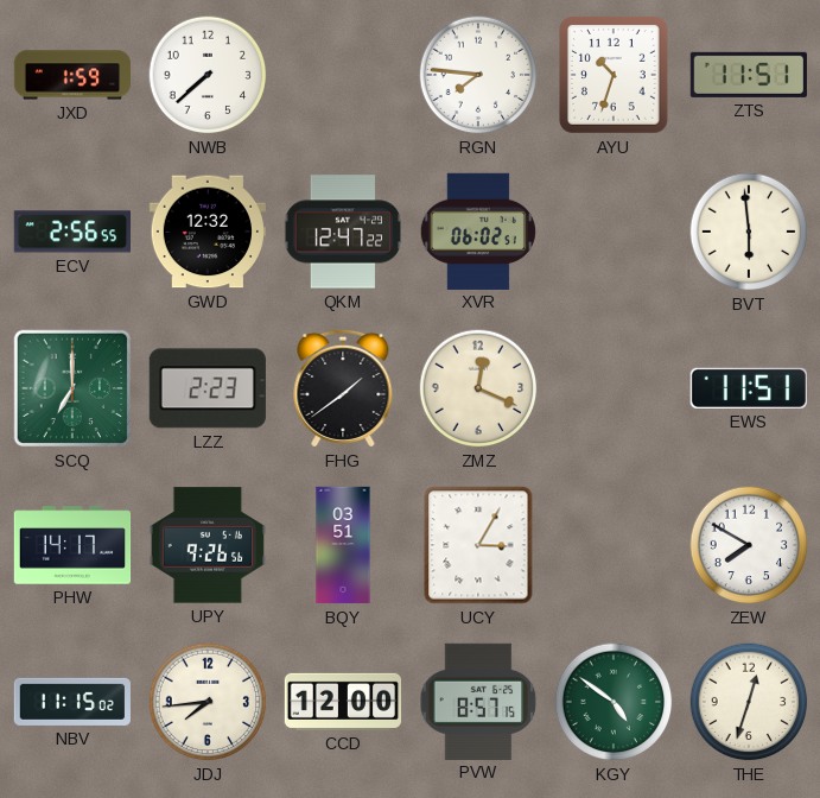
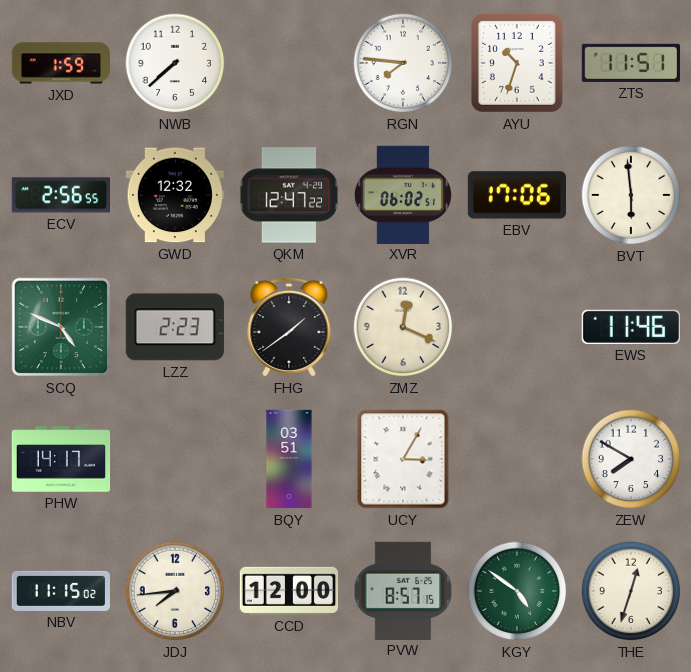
EBV: none -> 17:06
SCQ: 7:00 -> 4:49
EWS: 11:51 -> 11:46
UPY: 9:26 -> none
